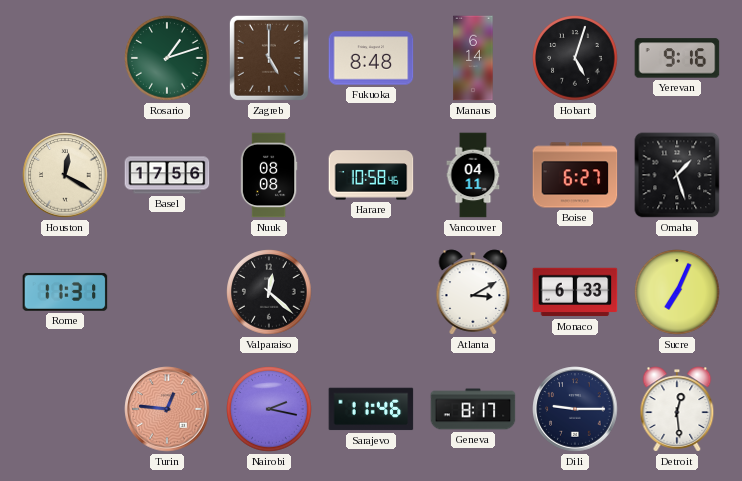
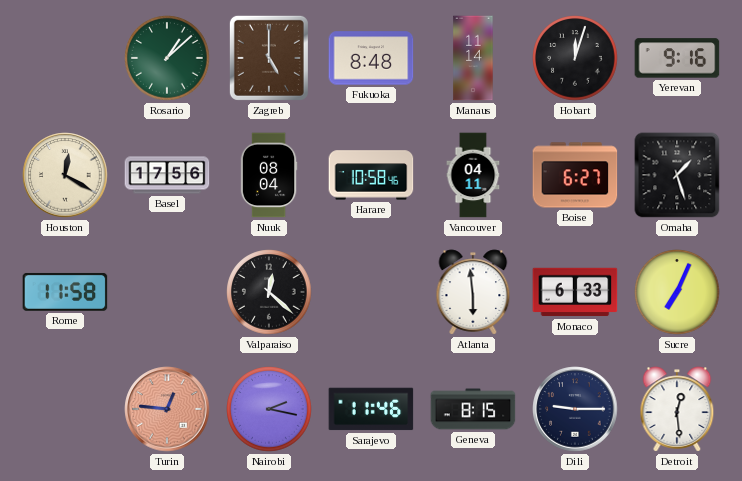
Rosario: 1:12 -> 1:08
Manaus: 6:14 -> 11:14
Hobart: 5:03 -> 12:03
Nuuk: 08:08 -> 08:04
Rome: 11:31 -> 11:58
Atlanta: 3:10 -> 5:59
Geneva: 8:17 -> 8:15
